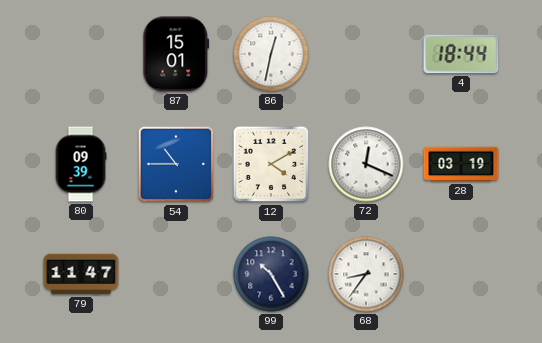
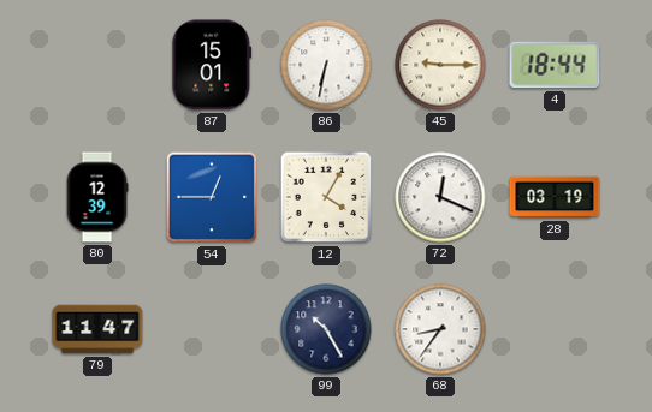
86: 12:32 -> 6:32
45: none -> 9:15
80: 09:39 -> 12:39
54: 10:45 -> 12:45
12: 4:10 -> 4:05
